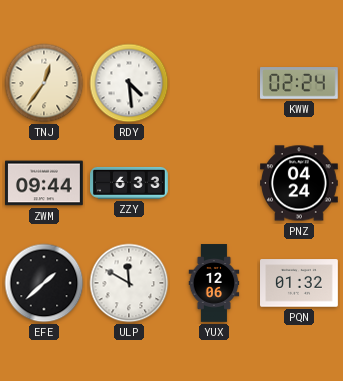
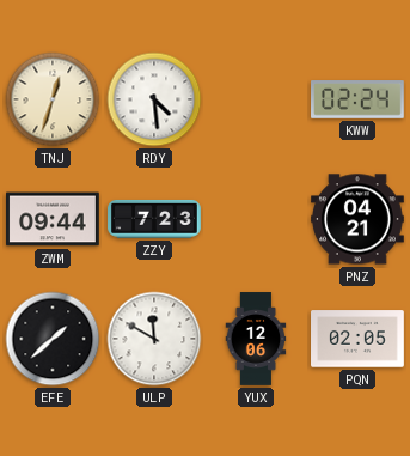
TNJ: 12:36 -> 12:33
ZZY: 6:33 -> 7:23
PNZ: 04:24 -> 04:21
PQN: 01:32 -> 02:05
